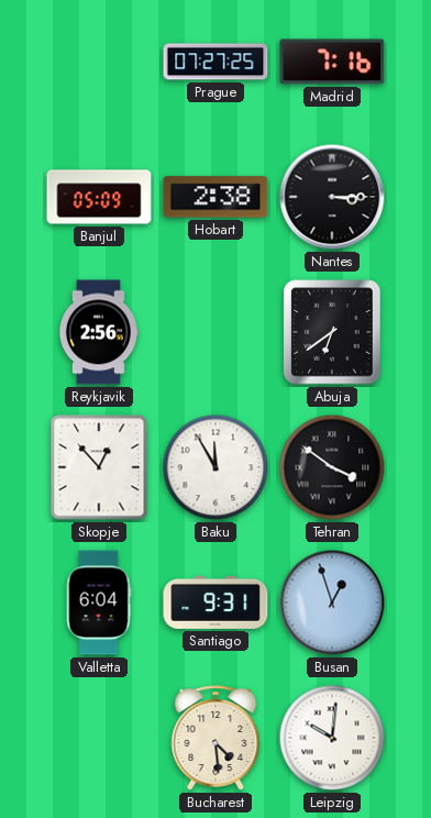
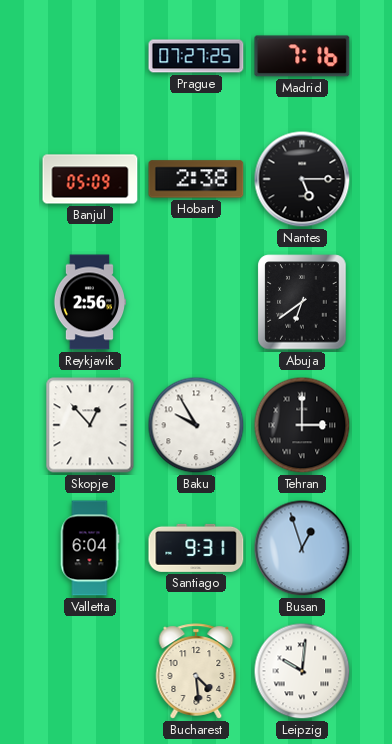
Nantes: 3:15 -> 5:15
Baku: 11:55 -> 9:55
Tehran: 3:51 -> 3:00
